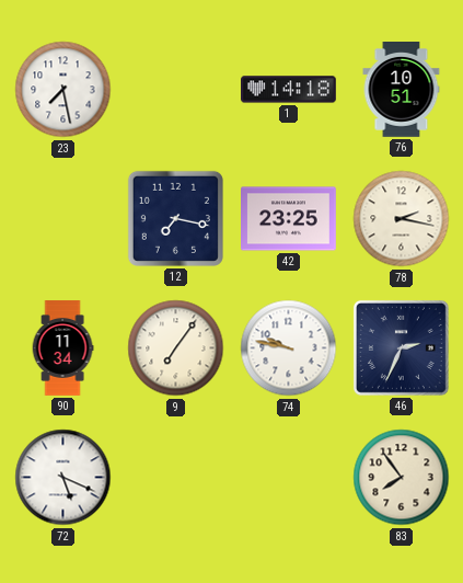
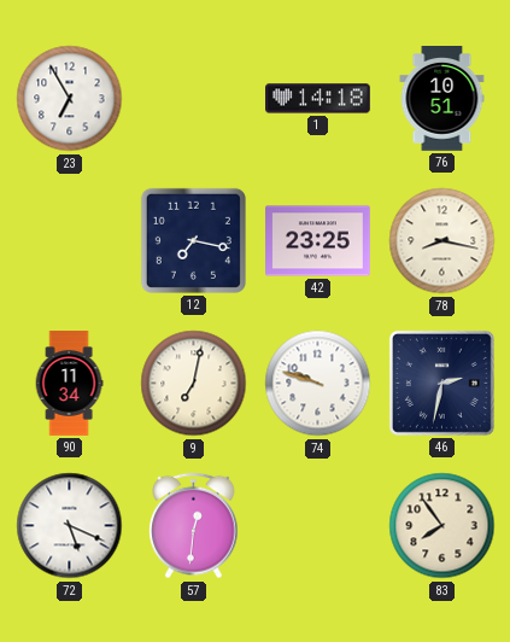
23: 7:28 -> 6:55
78: 2:17 -> 8:17
9: 7:06 -> 7:02
74: 9:47 -> 9:48
46: 2:34 -> 2:32
57: none -> 12:31
